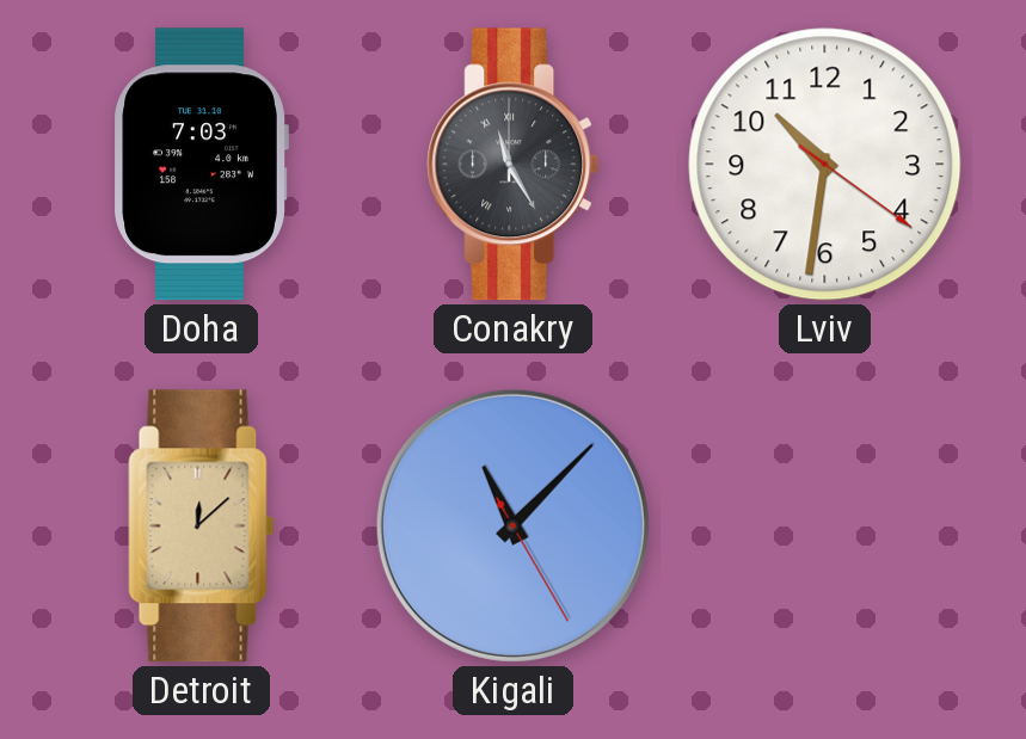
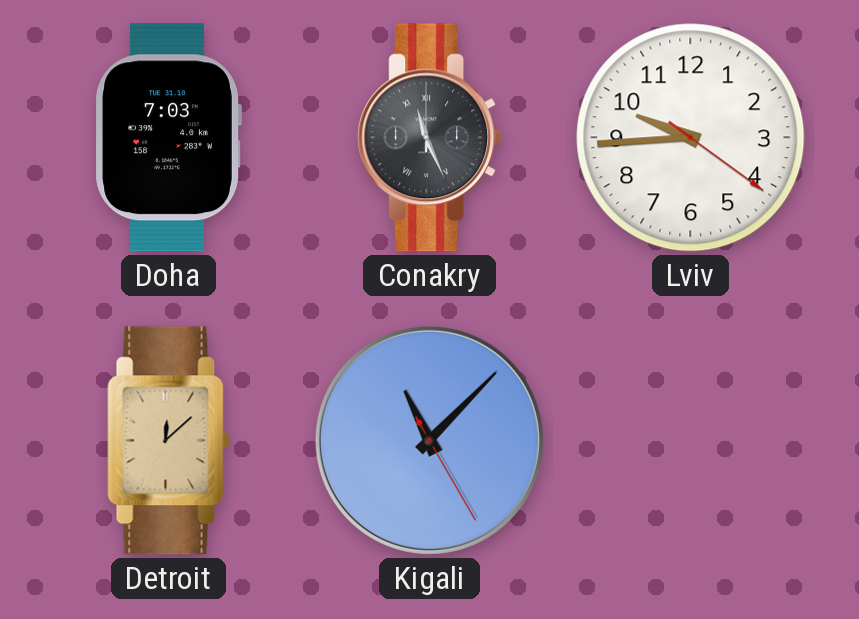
Conakry: 11:25 -> 11:26
Lviv: 10:31 -> 9:44
